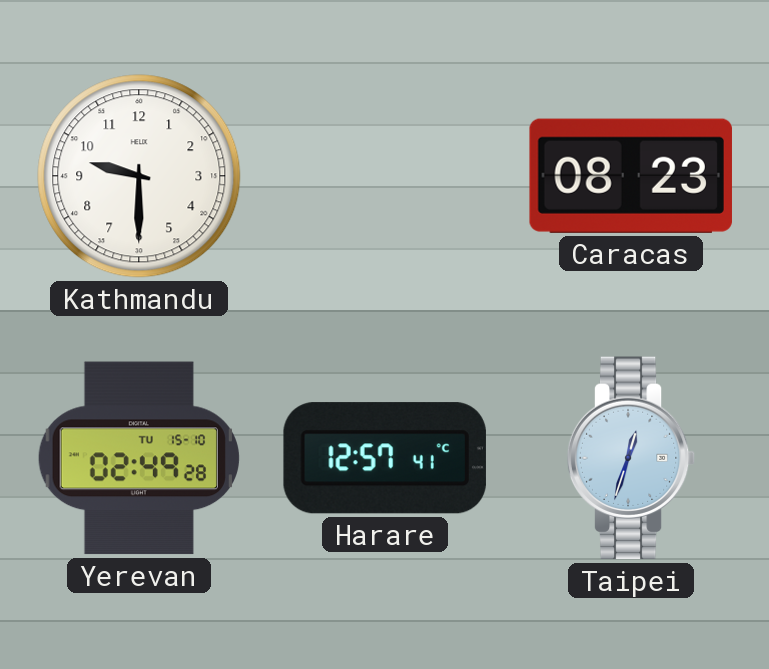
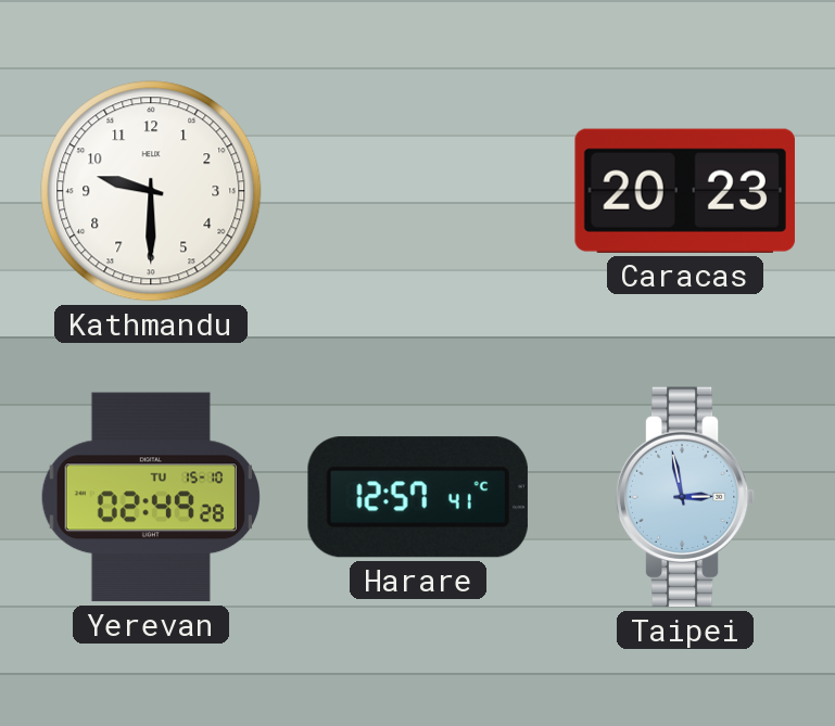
Caracas: 08:23 -> 20:23
Taipei: 12:33 -> 2:58
